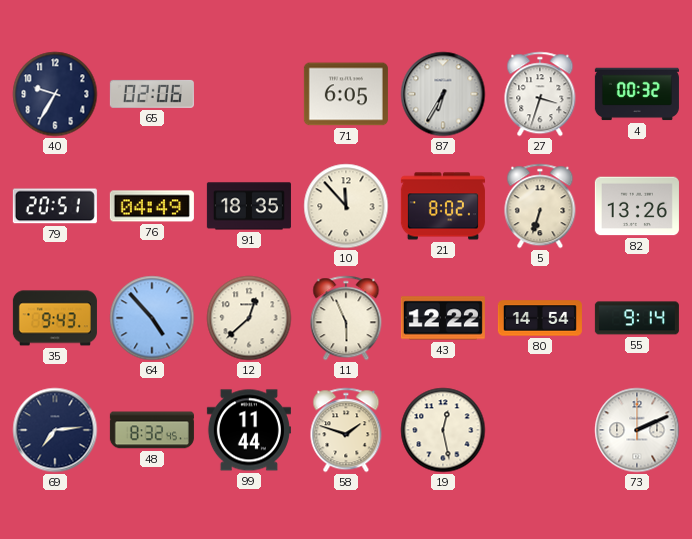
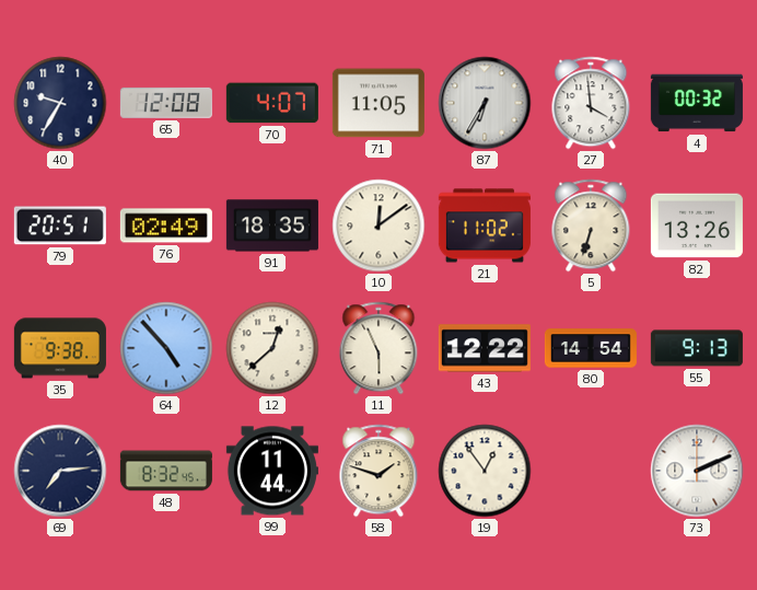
65: 02:06 -> 12:08
70: none -> 4:07
71: 6:05 -> 11:05
27: 3:33 -> 3:59
76: 04:49 -> 02:49
10: 11:53 -> 12:09
21: 8:02 -> 11:02
35: 9:43 -> 9:38
55: 9:14 -> 9:13
19: 12:28 -> 12:54
